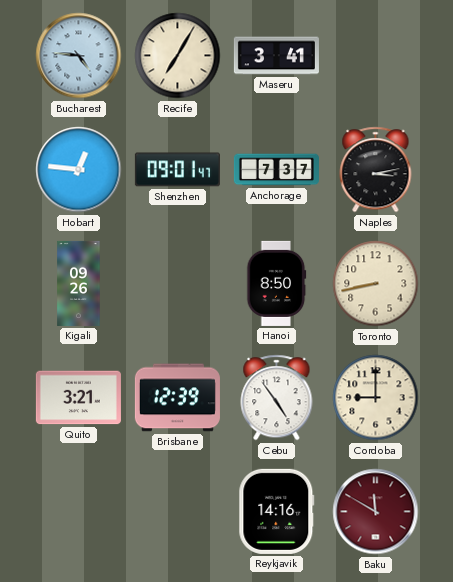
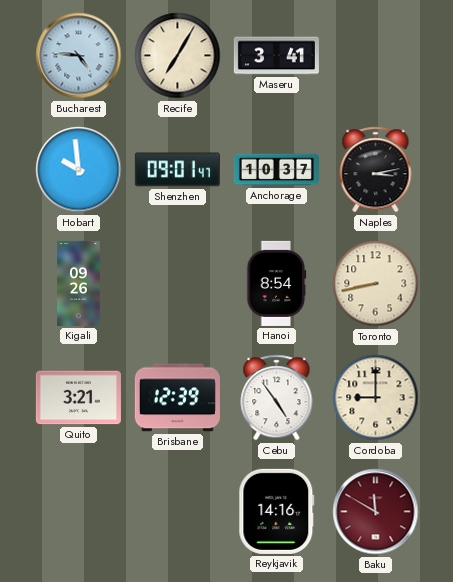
Hobart: 12:46 -> 9:59
Anchorage: 7:37 -> 10:37
Hanoi: 8:50 -> 8:54
